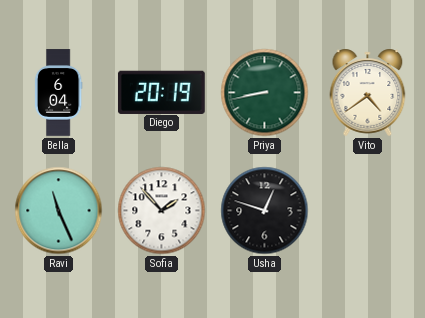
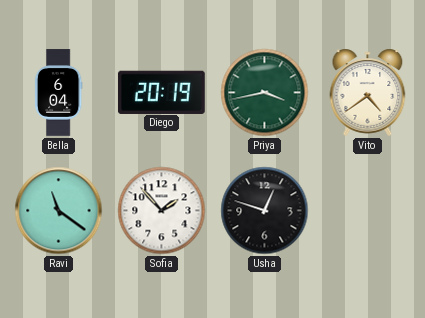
Priya: 8:43 -> 3:43
Ravi: 11:26 -> 11:21
